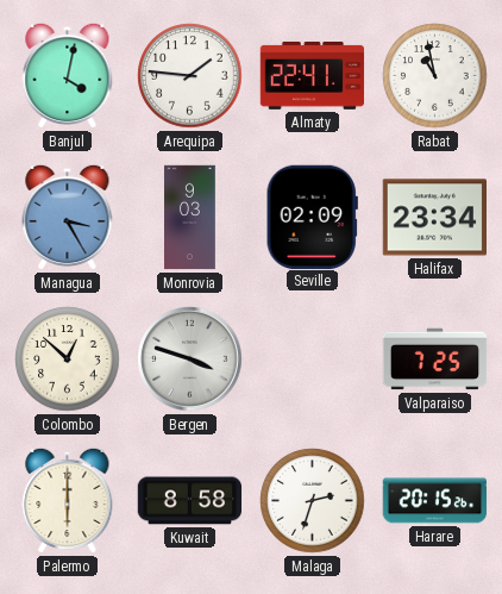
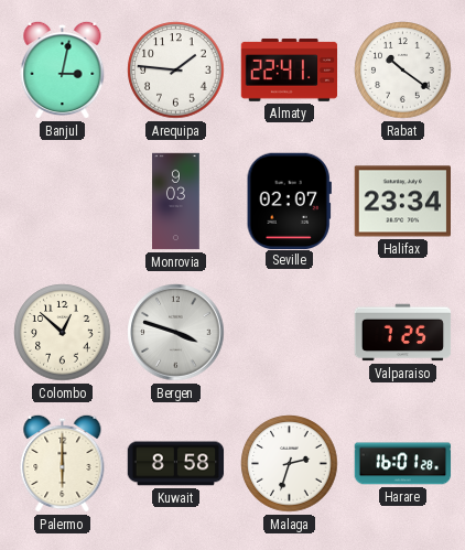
Banjul: 4:02 -> 3:02
Rabat: 10:58 -> 10:21
Managua: 3:25 -> none
Seville: 02:09 -> 02:07
Harare: 20:15 -> 16:01
